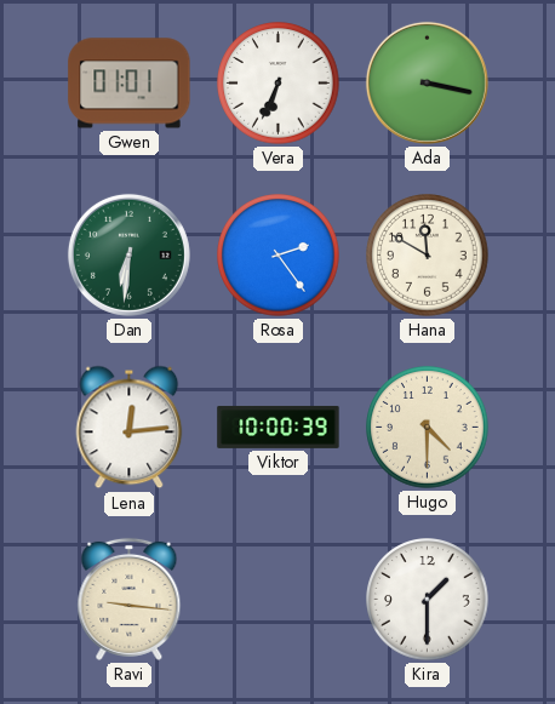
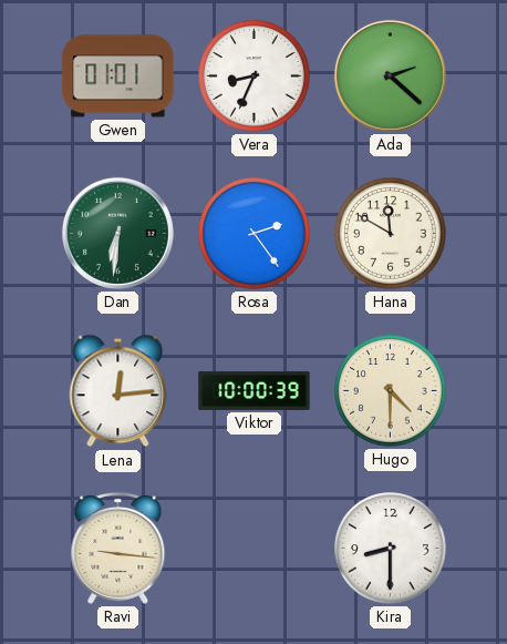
Vera: 6:34 -> 8:34
Ada: 3:17 -> 2:22
Kira: 1:30 -> 8:30
